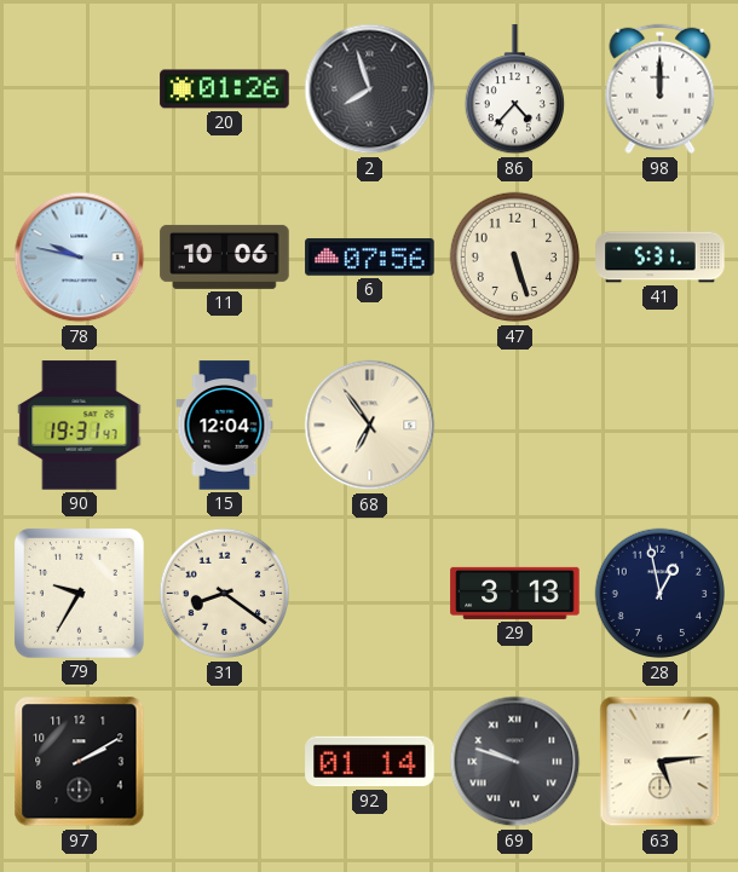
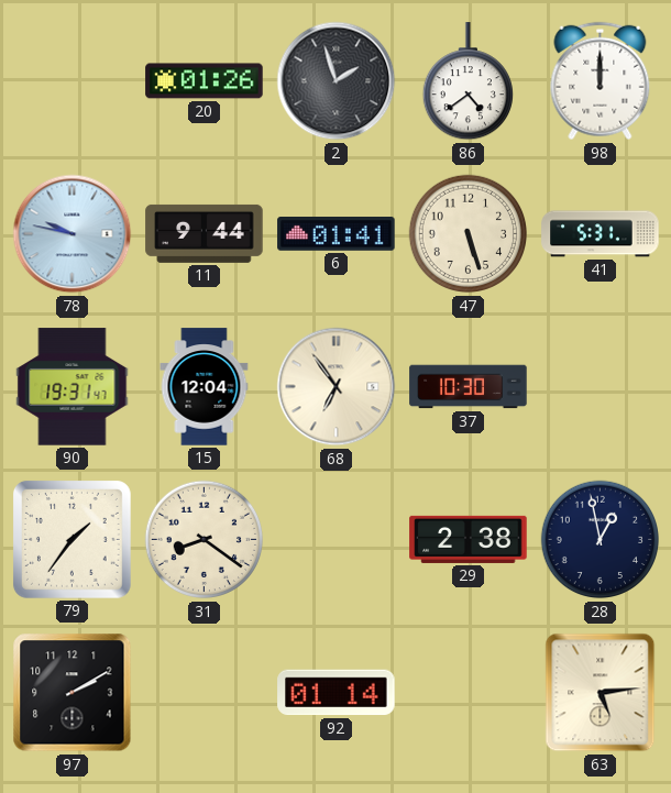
2: 7:57 -> 1:57
86: 4:37 -> 4:39
11: 10:06 -> 9:44
6: 07:56 -> 01:41
37: none -> 10:30
79: 9:35 -> 1:36
29: 3:13 -> 2:38
69: 9:48 -> none
